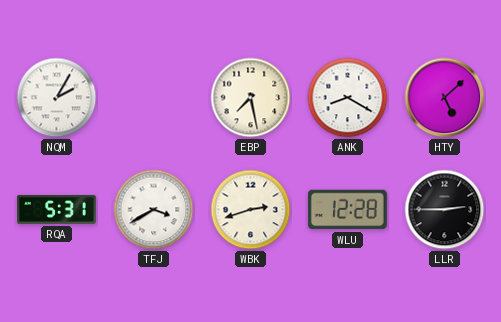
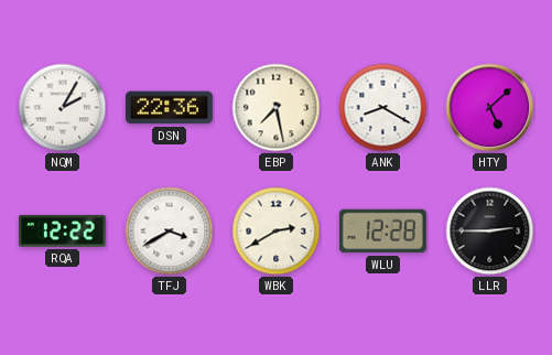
DSN: none -> 22:36
RQA: 5:31 -> 12:22
WBK: 2:42 -> 2:40
